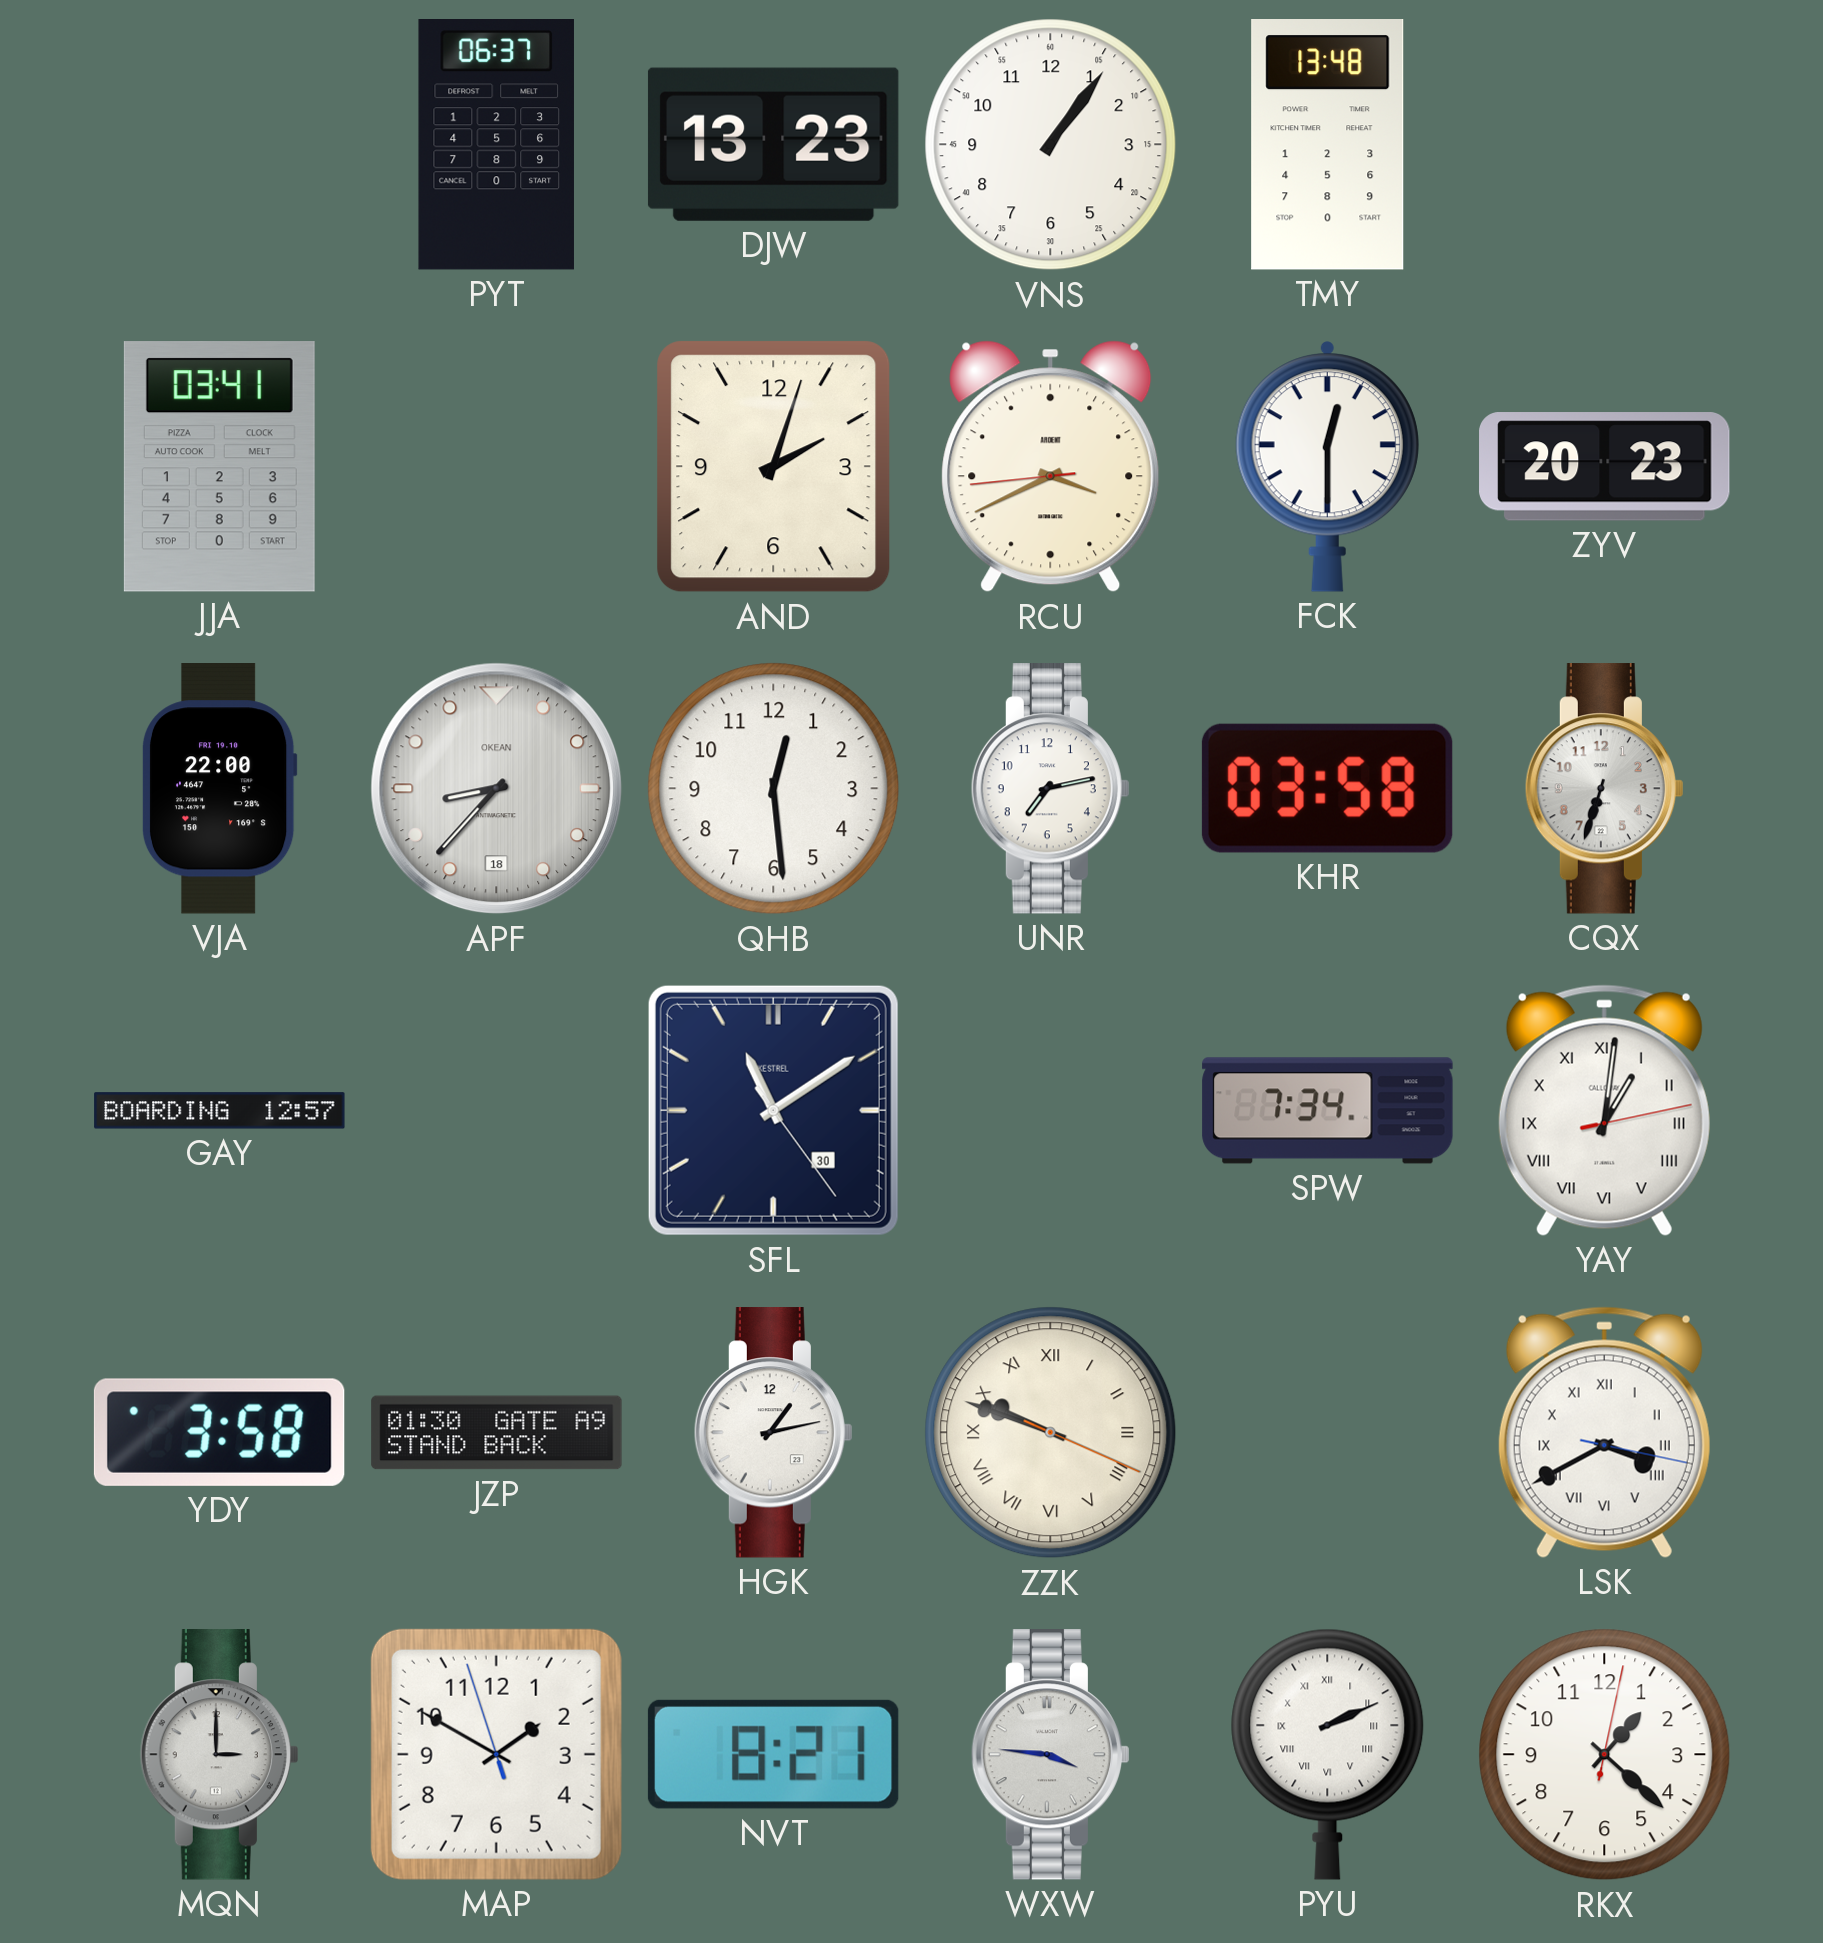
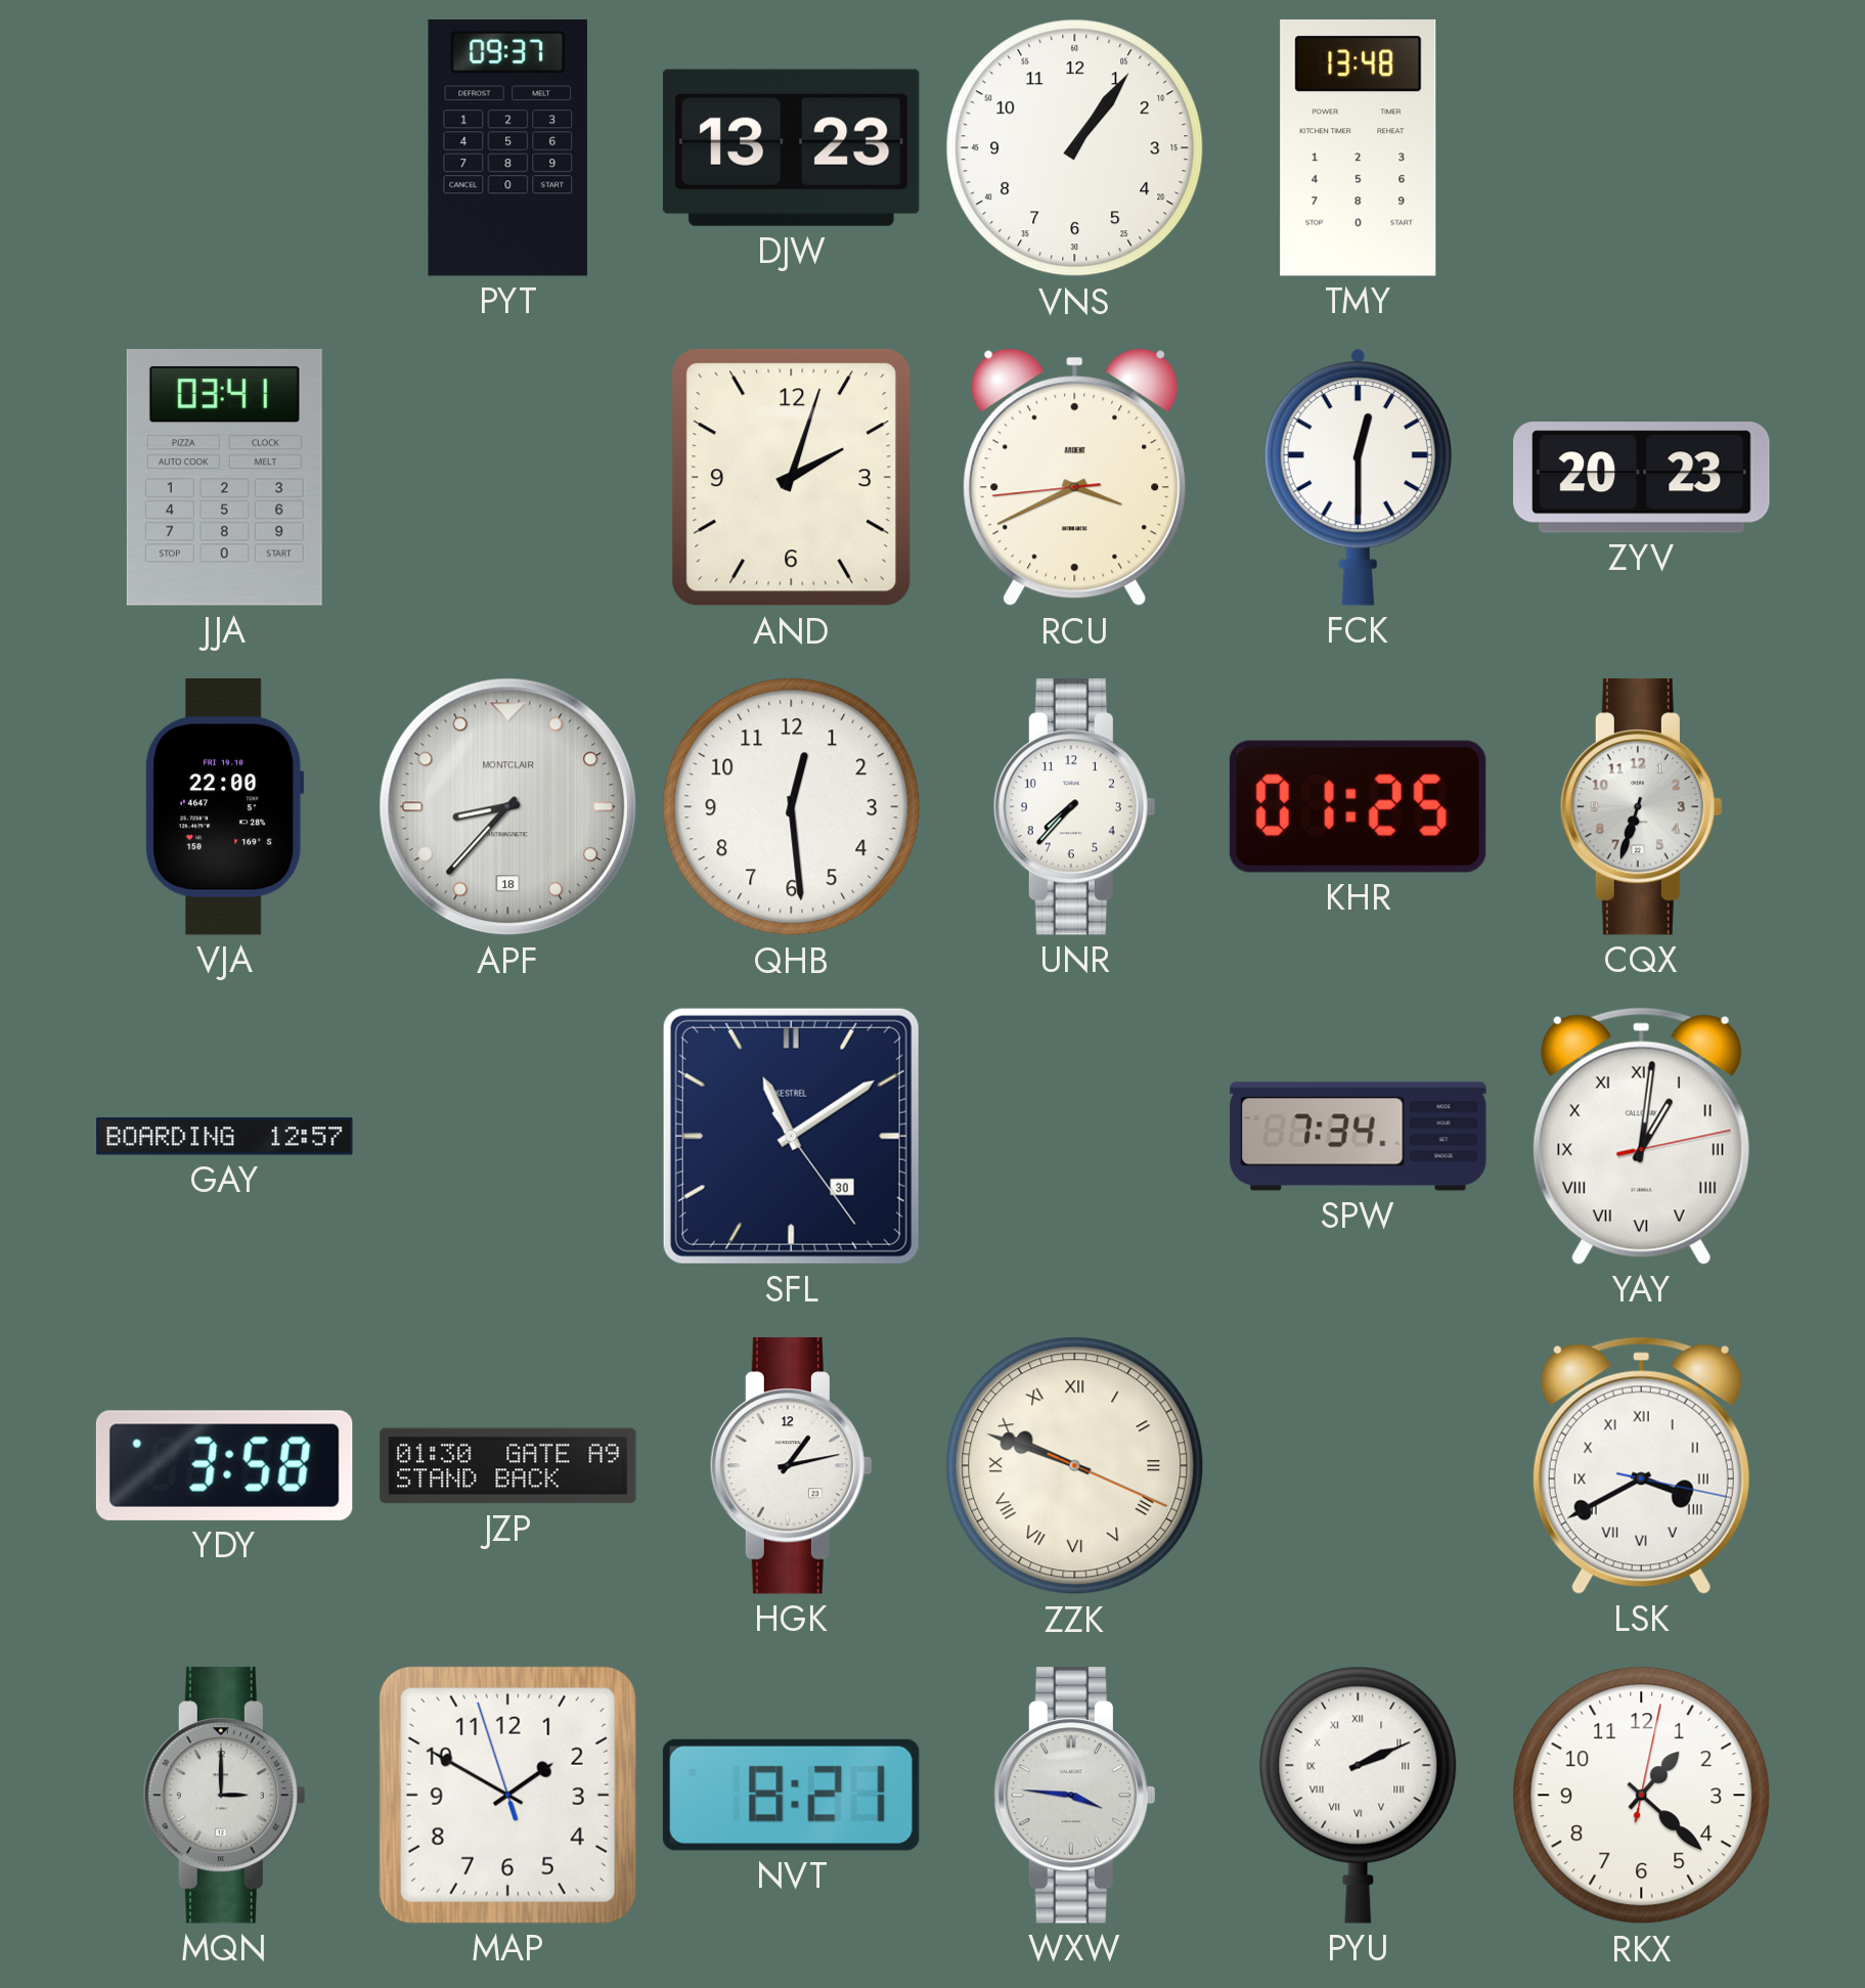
PYT: 06:37 -> 09:37
APF brand: OKEAN -> MONTCLAIR
UNR: 7:13 -> 7:37
KHR: 03:58 -> 01:25
